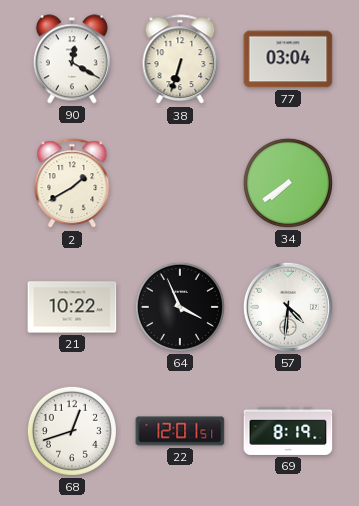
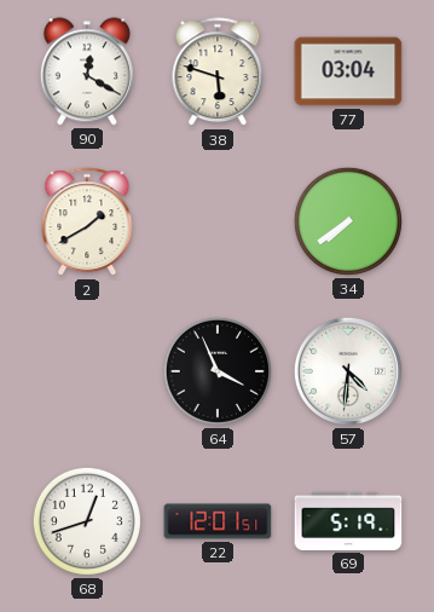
38: 6:33 -> 5:48
21: 10:22 -> none
69: 8:19 -> 5:19
